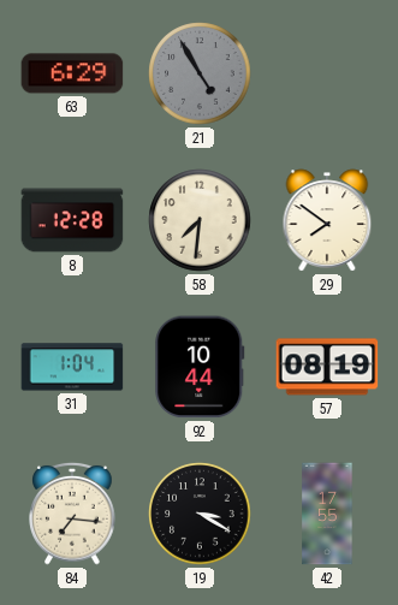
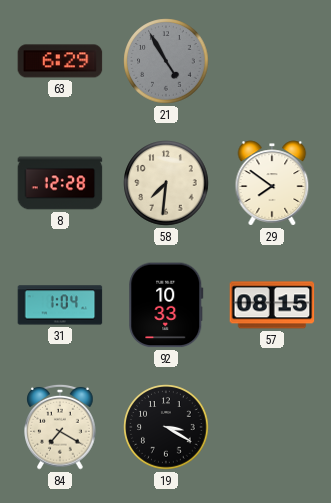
92: 10:44 -> 10:33
57: 08:19 -> 08:15
84: 7:16 -> 7:20
42: 17:55 -> none
